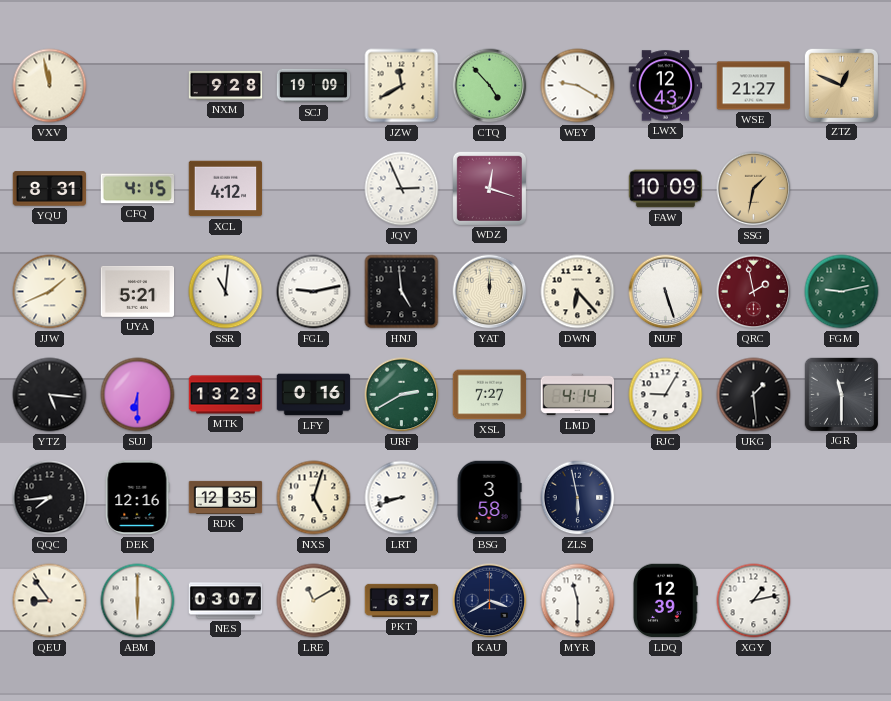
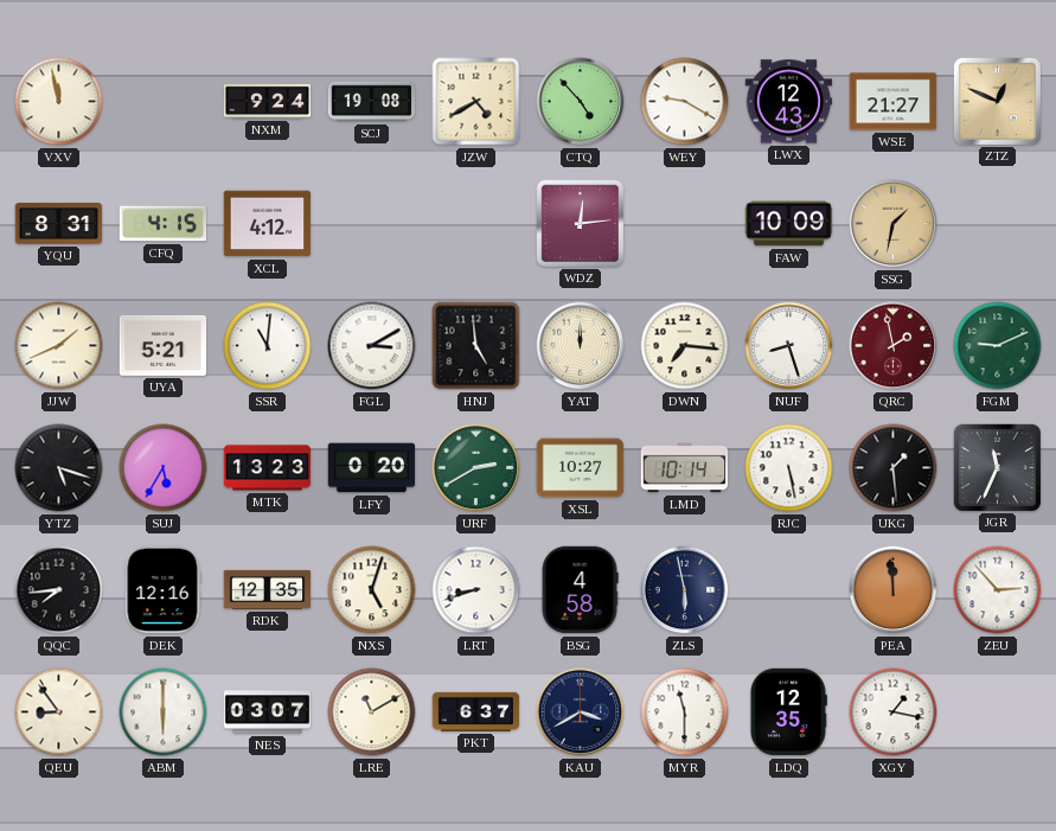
NXM: 9:28 -> 9:24
SCJ: 19:09 -> 19:08
JZW: 11:40 -> 4:40
JQV: 2:56 -> none
WDZ: 12:18 -> 12:14
FGL: 9:13 -> 3:10
DWN: 6:23 -> 7:16
NUF: 5:27 -> 8:27
FGM: 9:13 -> 9:11
YTZ: 5:16 -> 5:18
SUJ: 6:30 -> 5:35
LFY: 0:16 -> 0:20
XSL: 7:27 -> 10:27
LMD: 4:14 -> 10:14
RJC: 9:05 -> 5:28
JGR: 11:30 -> 11:34
BSG: 3:58 -> 4:58
PEA: none -> 11:59
ZEU: none -> 2:53
LDQ: 12:39 -> 12:35
XGY: 1:13 -> 1:17
